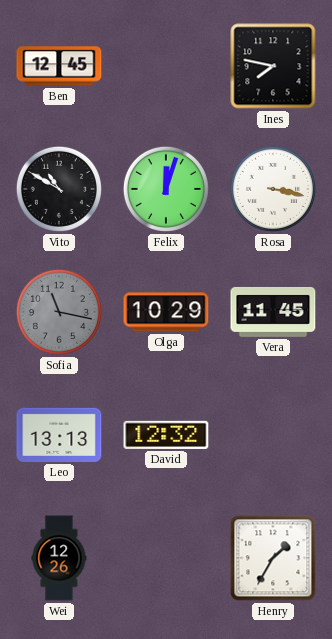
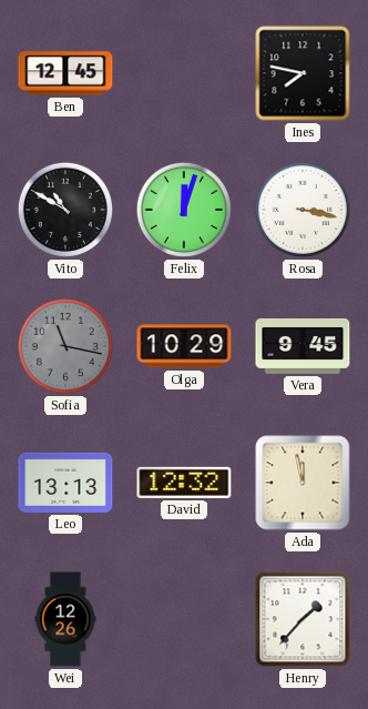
Vera: 11:45 -> 9:45
Ada: none -> 11:58
Henry: 1:35 -> 1:37
